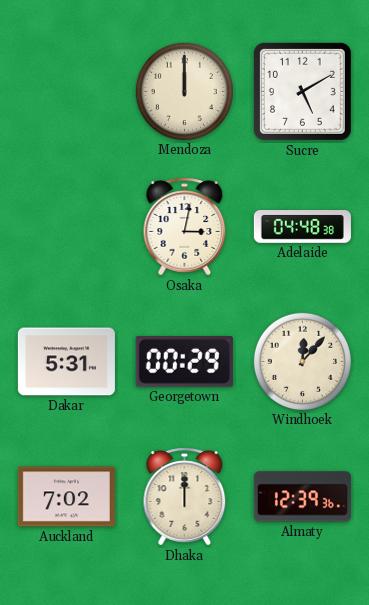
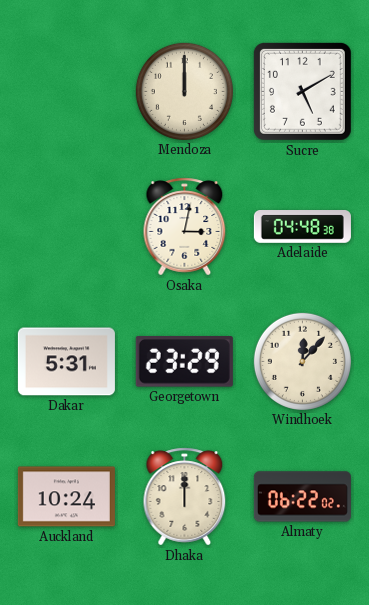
Georgetown: 00:29 -> 23:29
Auckland: 7:02 -> 10:24
Almaty: 12:39 -> 06:22
